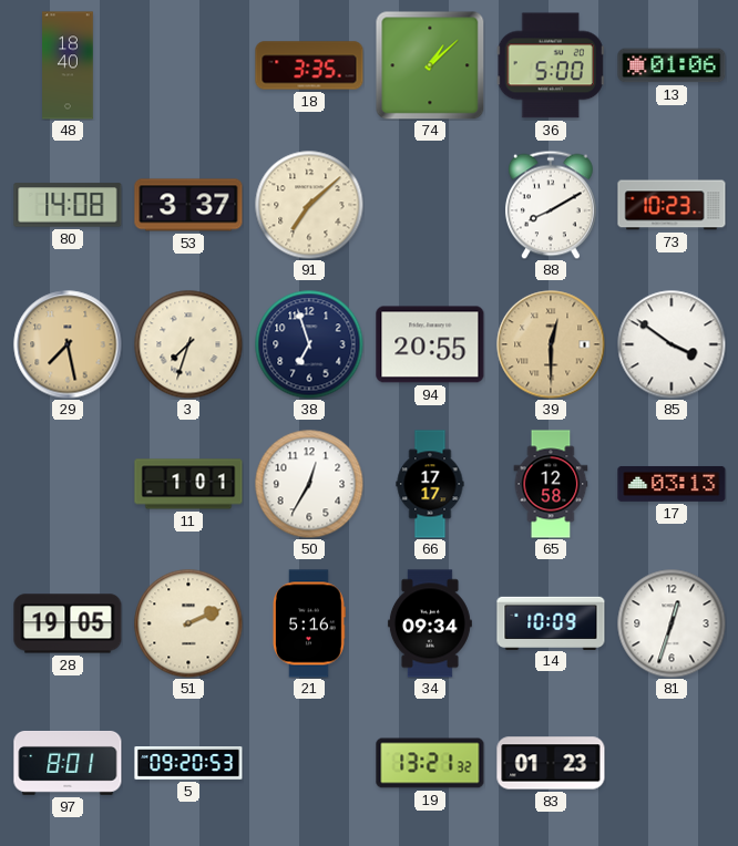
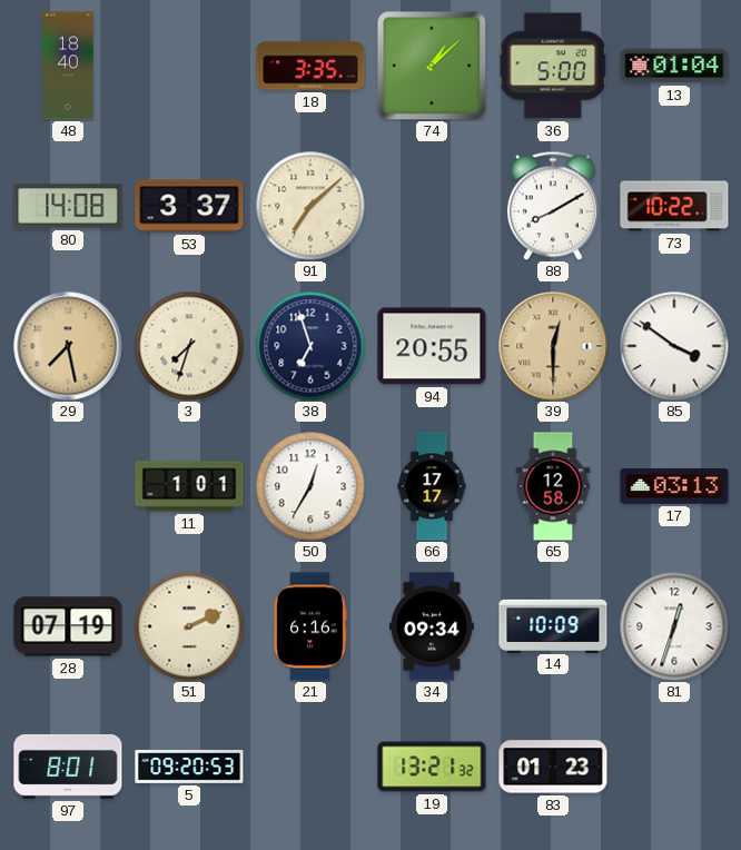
13: 01:06 -> 01:04
73: 10:23 -> 10:22
28: 19:05 -> 07:19
21: 5:16 -> 6:16
